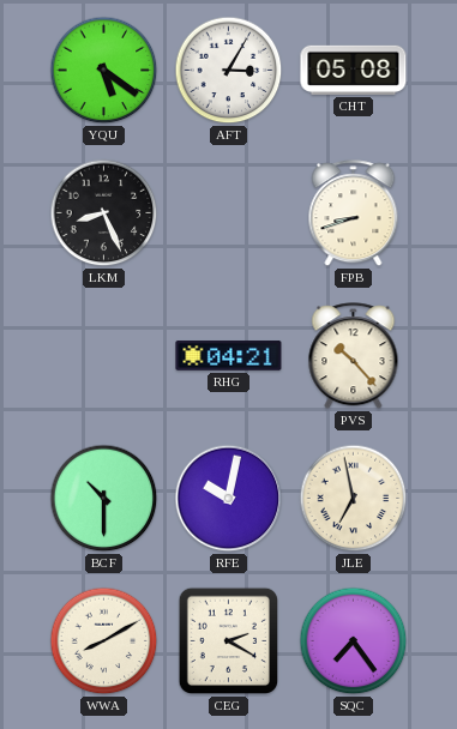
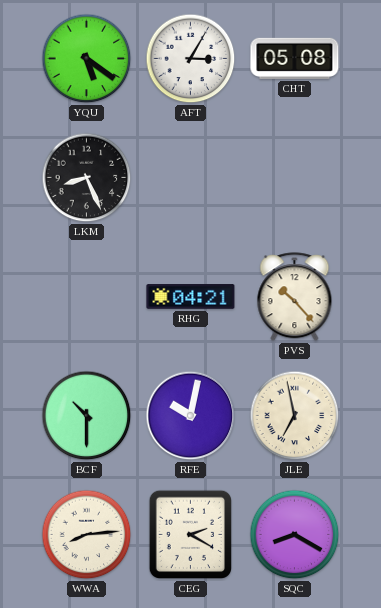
FPB: 8:42 -> none
WWA: 8:10 -> 8:14
SQC: 7:24 -> 8:20
